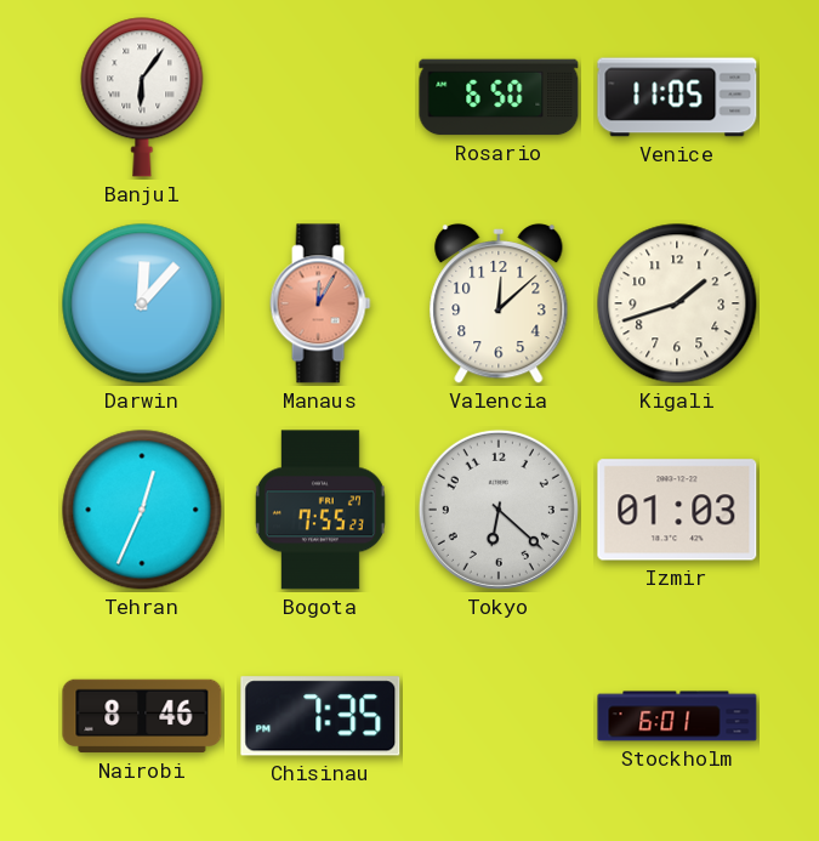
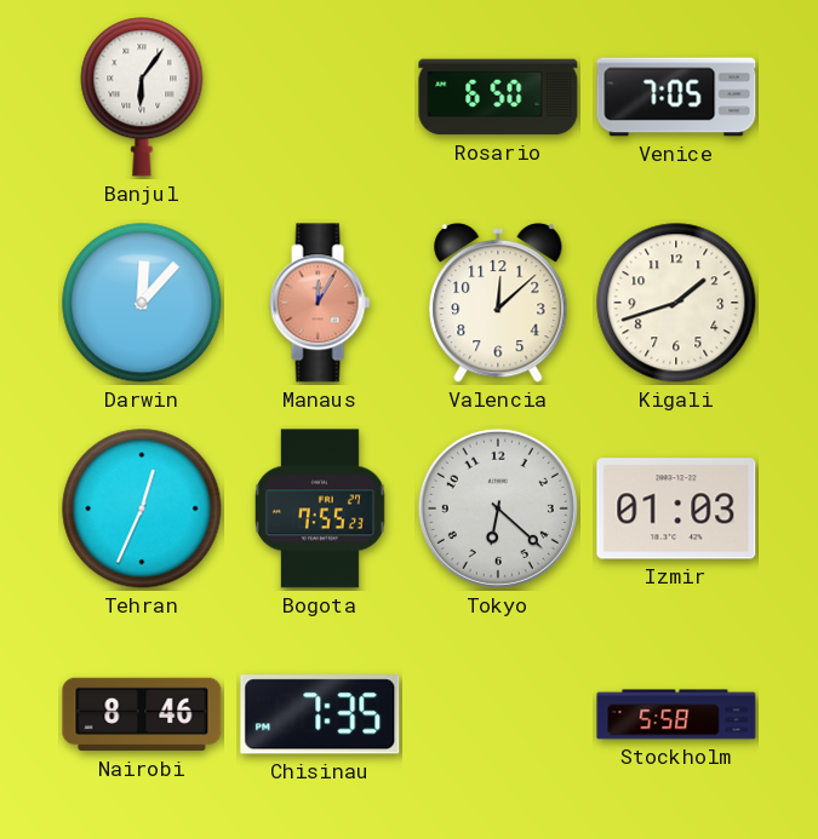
Venice: 11:05 -> 7:05
Stockholm: 6:01 -> 5:58
